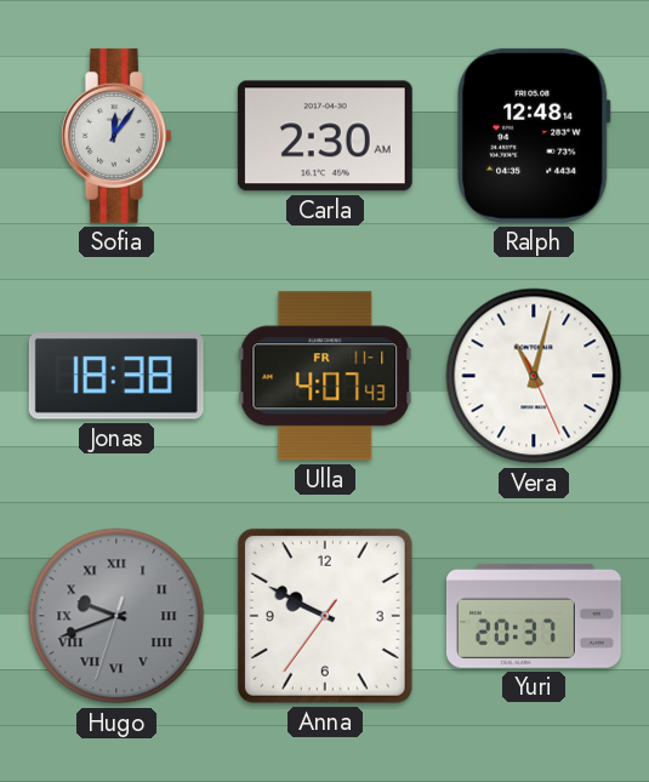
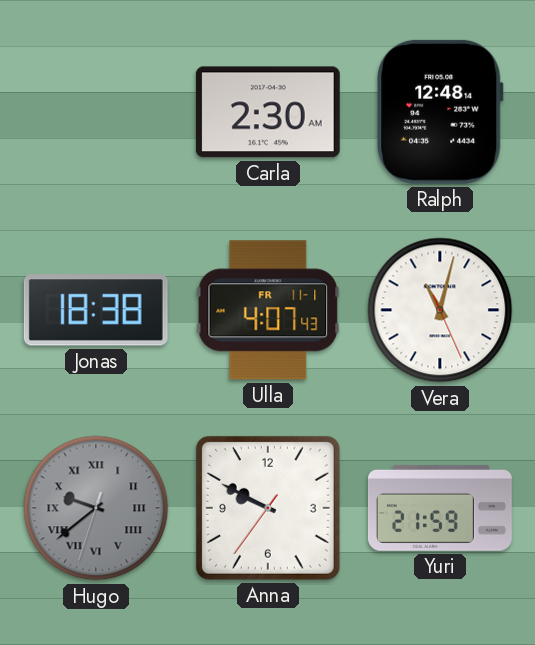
Sofia: 12:06 -> none
Hugo: 9:41 -> 9:38
Yuri: 20:37 -> 21:59
